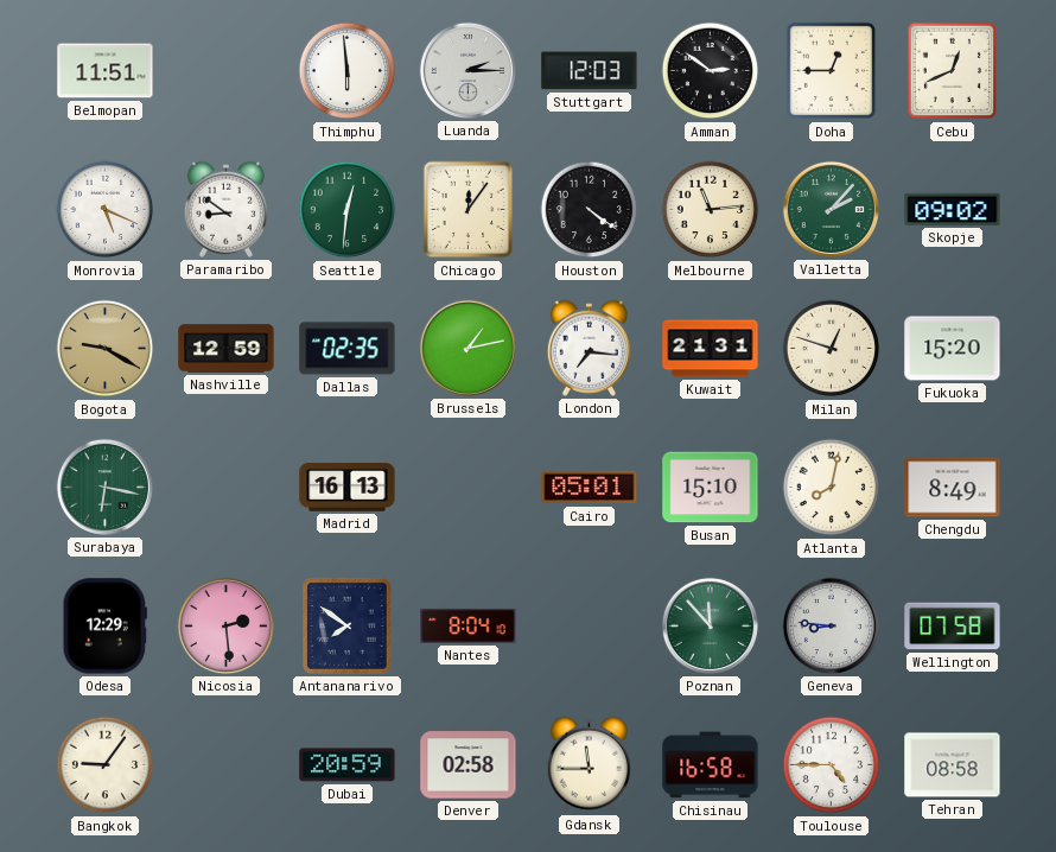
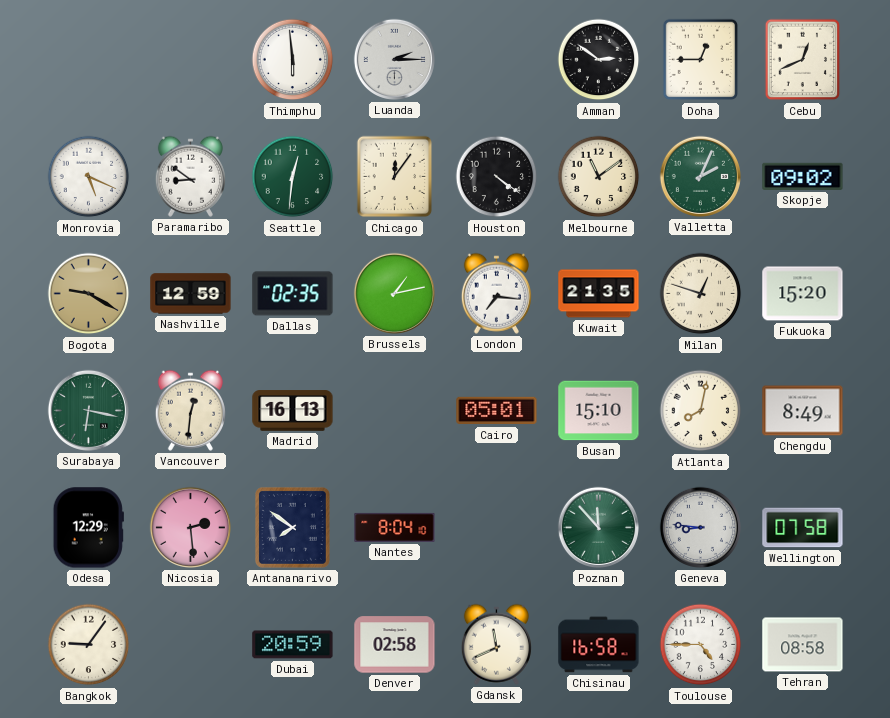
Belmopan: 11:51 -> none
Stuttgart: 12:03 -> none
Melbourne: 11:14 -> 11:09
Valletta: 2:07 -> 2:04
Kuwait: 21:31 -> 21:35
Vancouver: none -> 12:31
Gdansk: 11:45 -> 11:41
